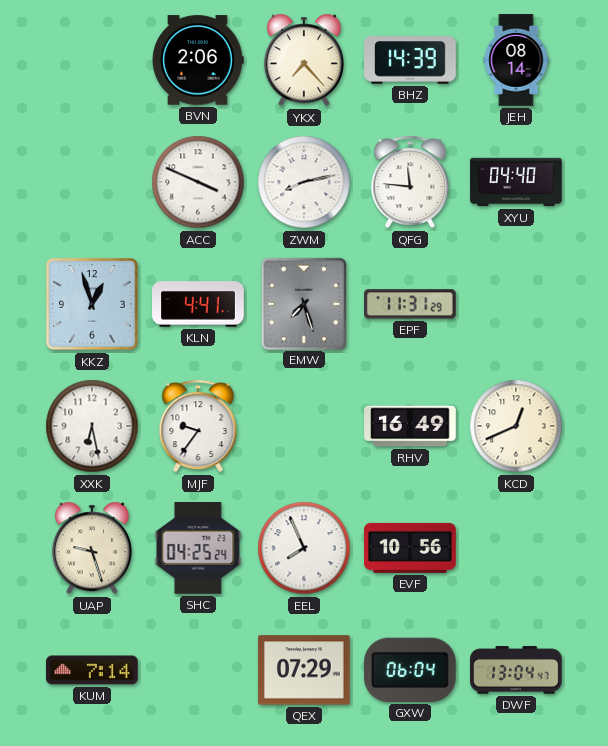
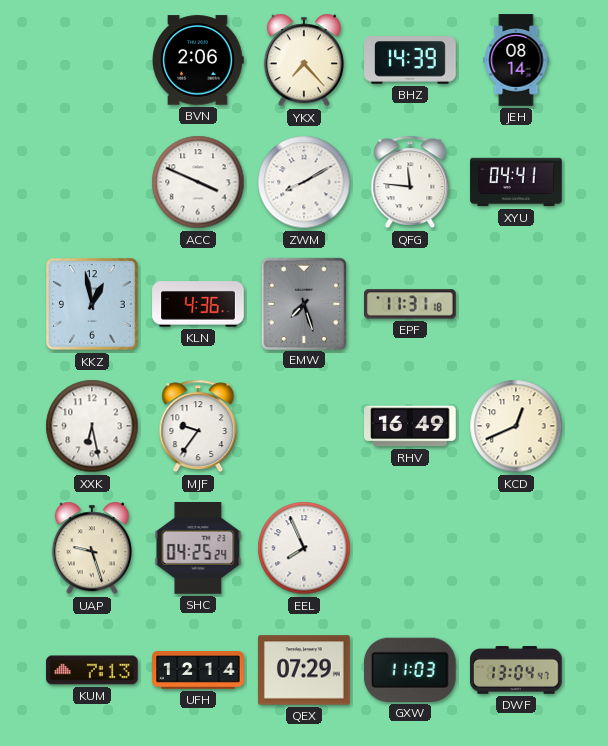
ZWM: 8:13 -> 8:10
XYU: 04:40 -> 04:41
KKZ: 12:57 -> 12:58
KLN: 4:41 -> 4:36
EPF: 11:31:29 -> 11:31:18
EVF: 10:56 -> none
KUM: 7:14 -> 7:13
UFH: none -> 12:14
GXW: 06:04 -> 11:03
